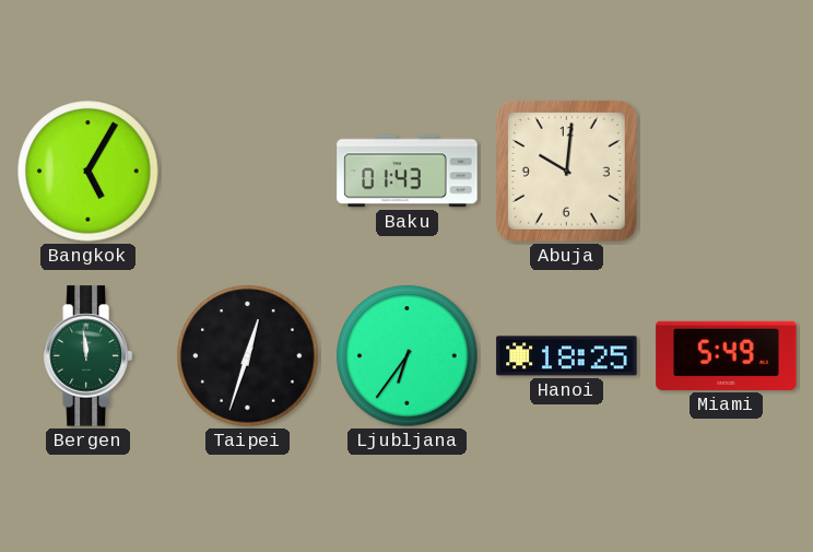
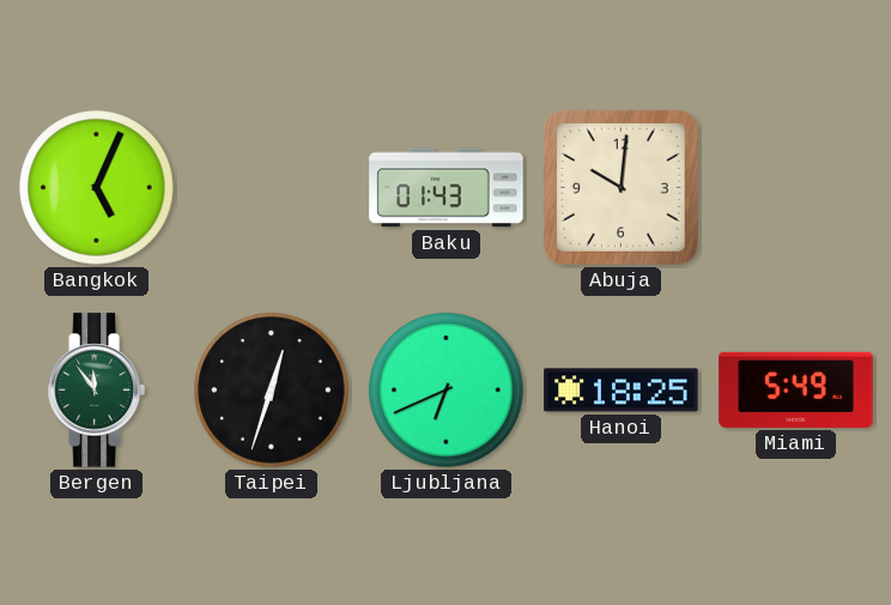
Bangkok: 5:05 -> 5:04
Bergen: 11:59 -> 11:54
Ljubljana: 6:36 -> 6:41
